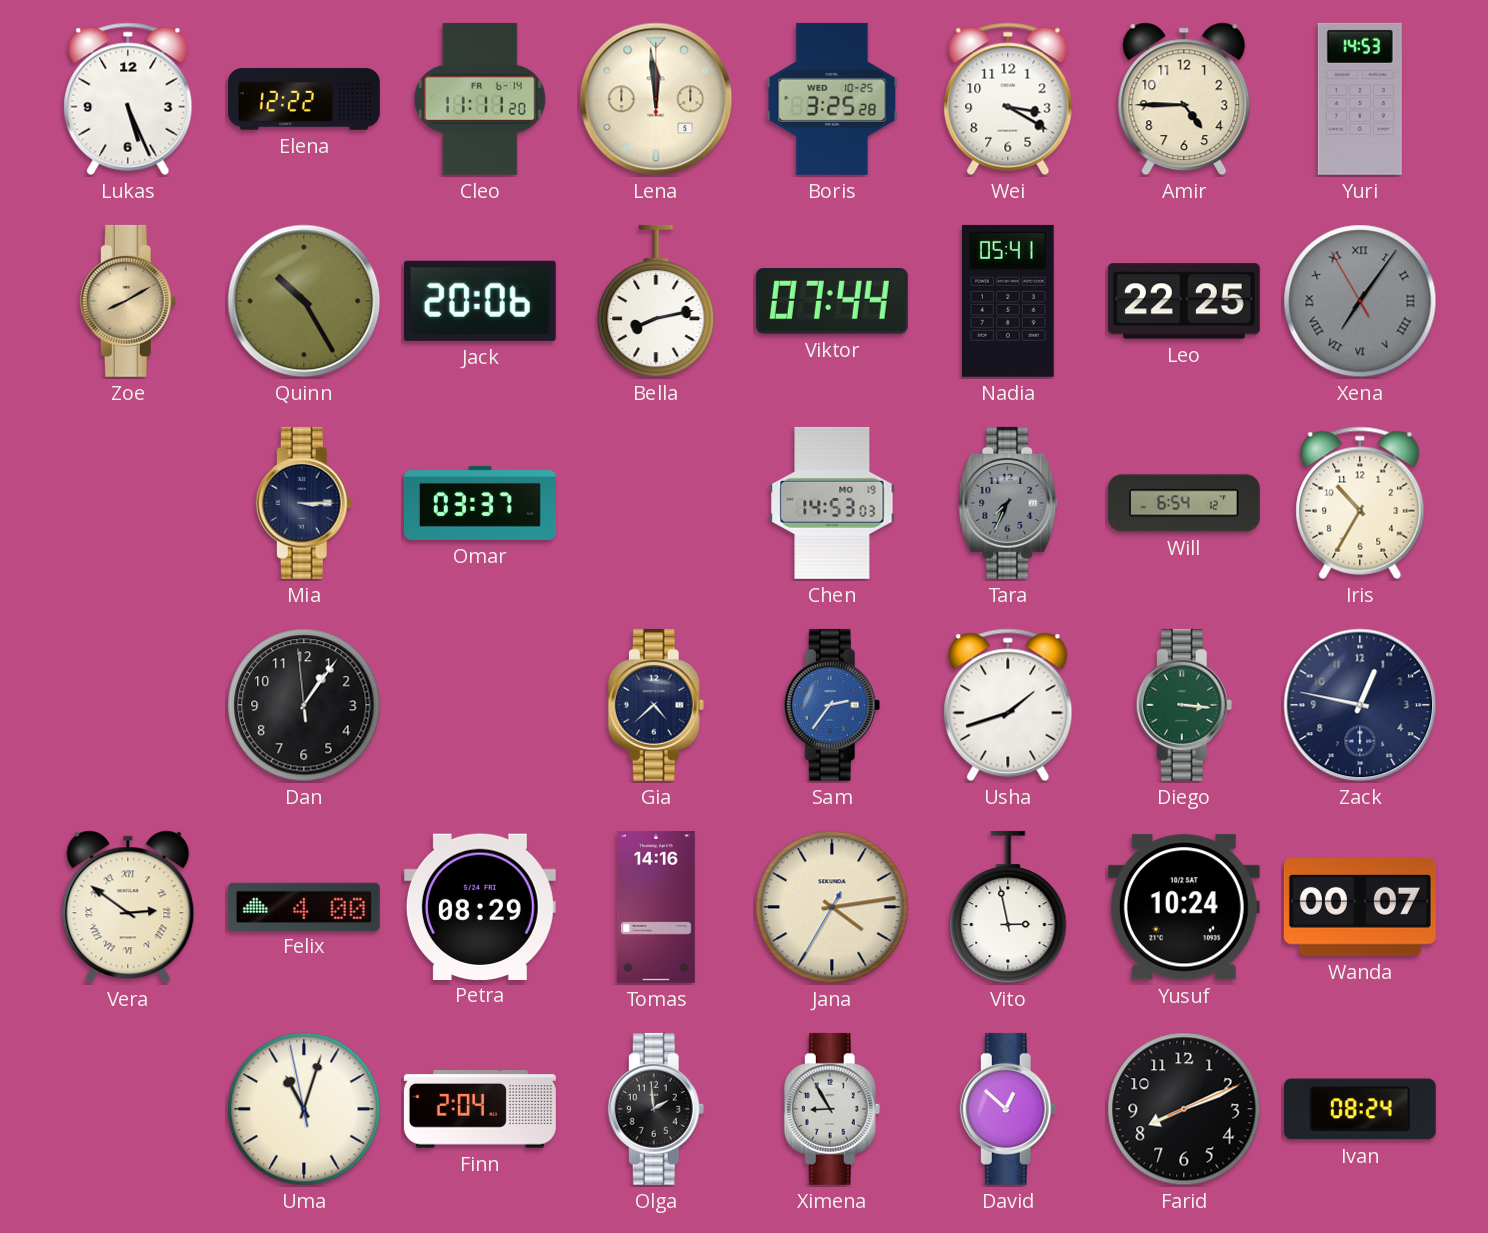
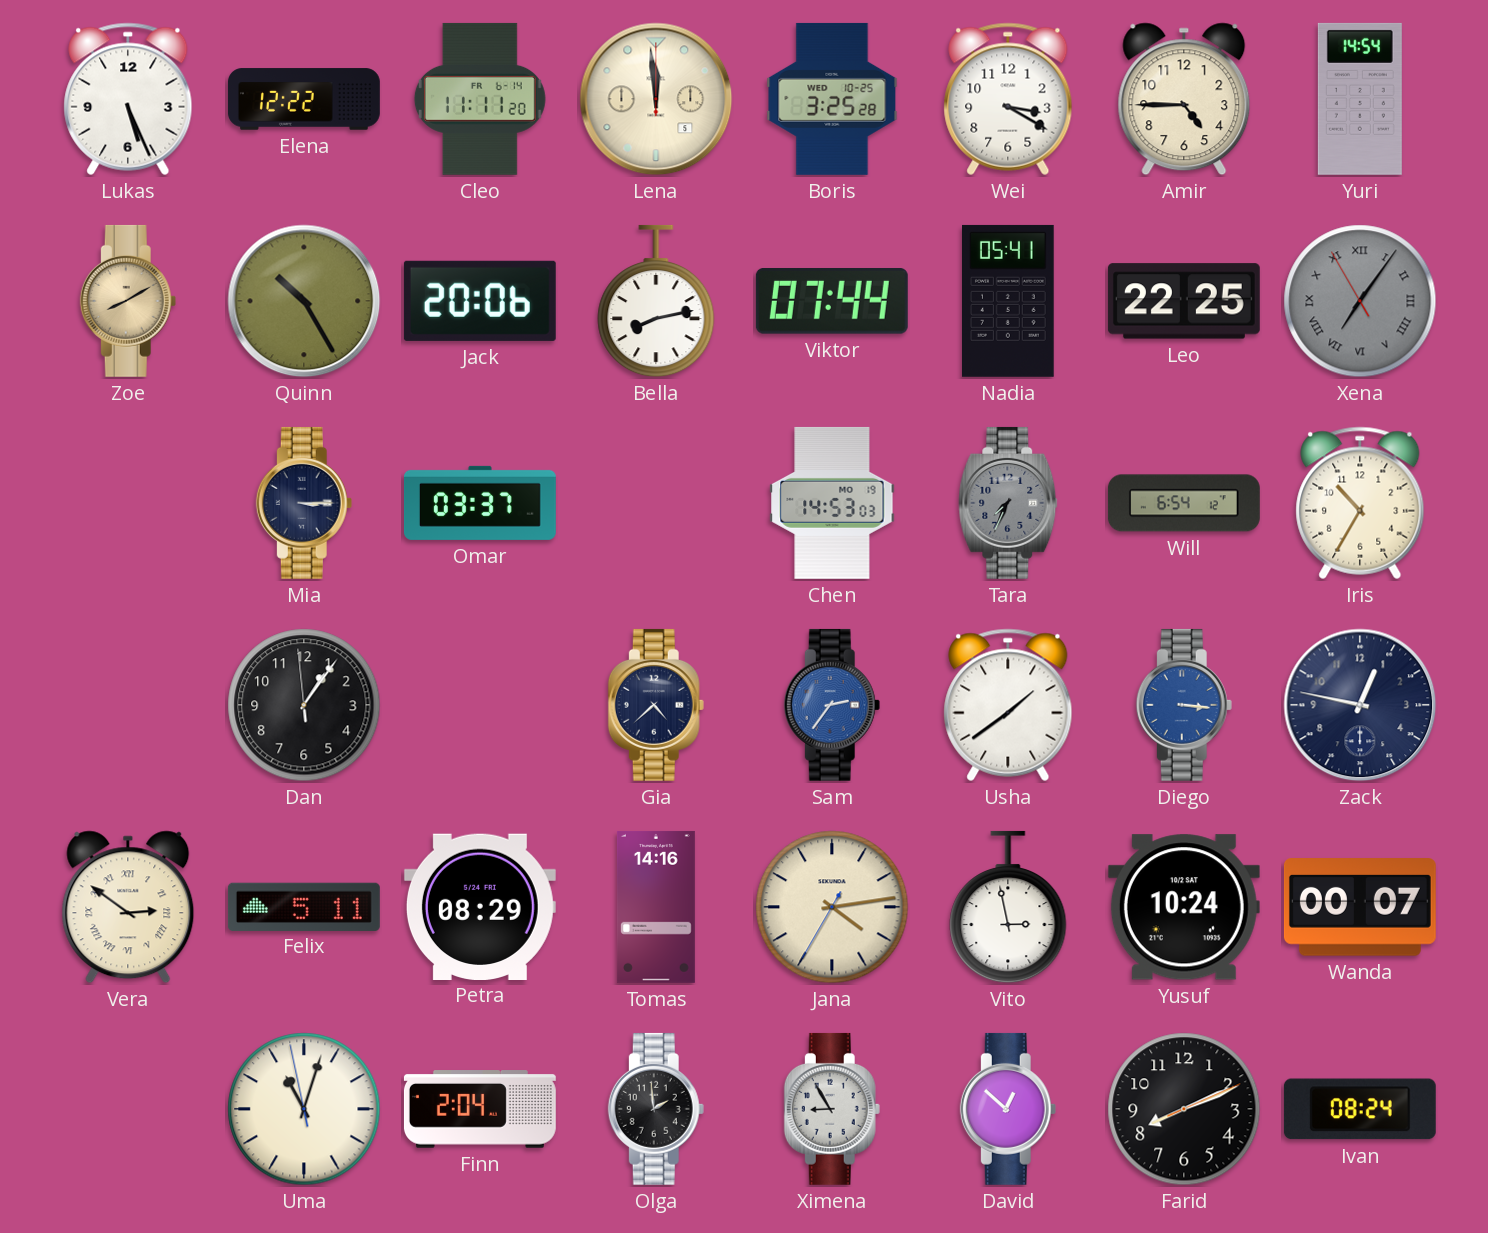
Yuri: 14:53 -> 14:54
Usha: 1:42 -> 1:39
Diego dial: green -> blue
Felix: 4:00 -> 5:11
